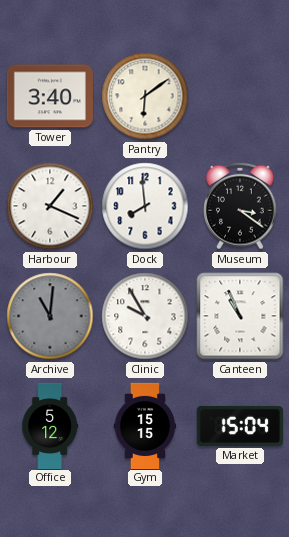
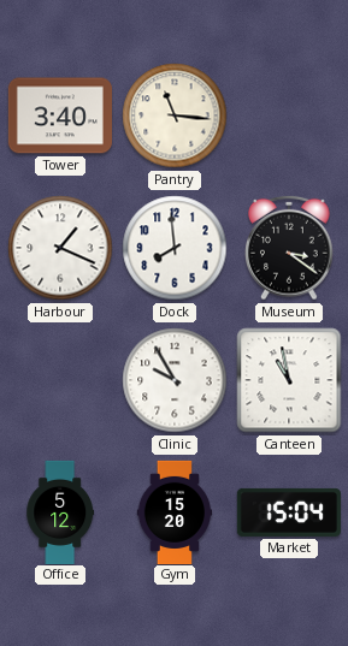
Pantry: 6:09 -> 11:16
Archive: 11:01 -> none
Canteen: 10:56 -> 10:58
Gym: 15:15 -> 15:20
